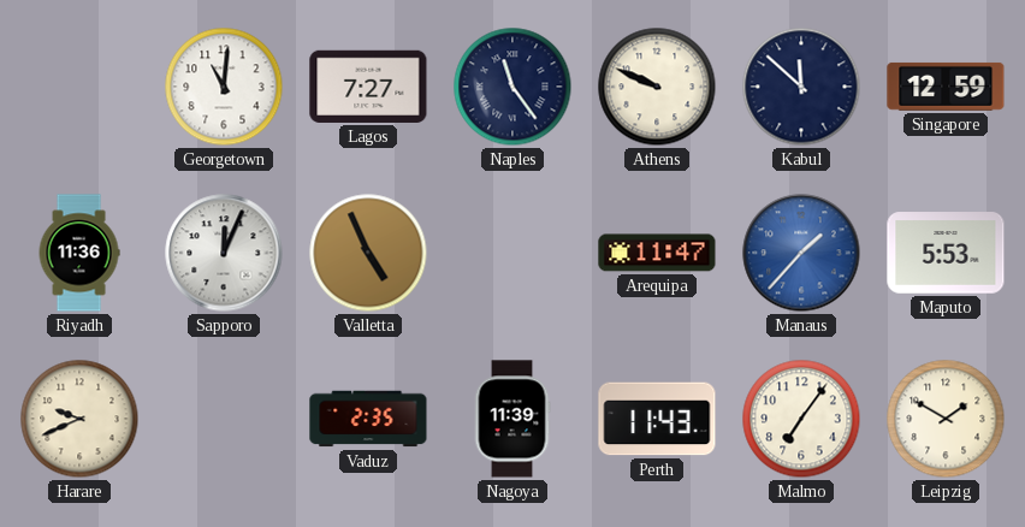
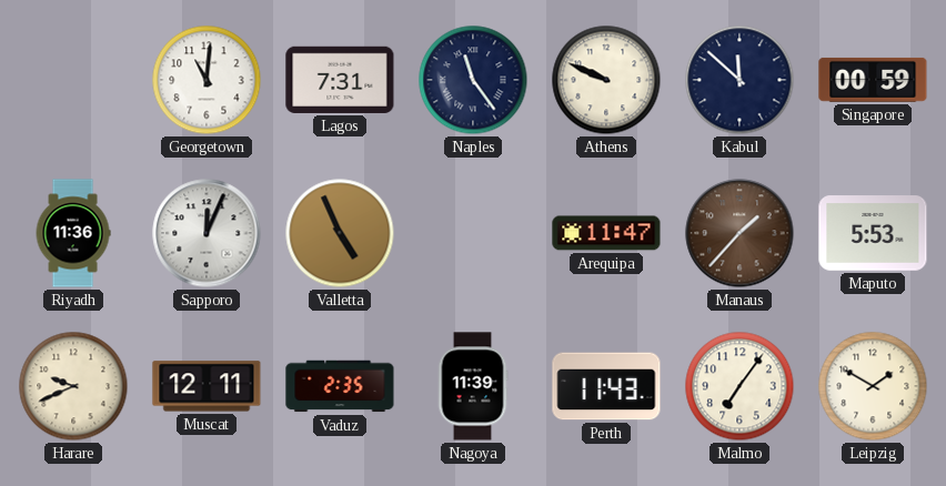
Lagos: 7:27 -> 7:31
Singapore: 12:59 -> 00:59
Manaus dial: blue -> brown
Muscat: none -> 12:11
